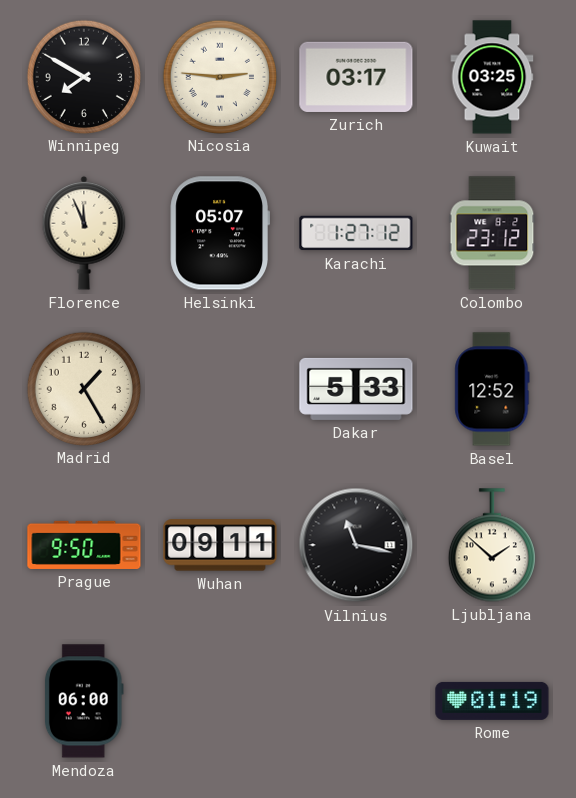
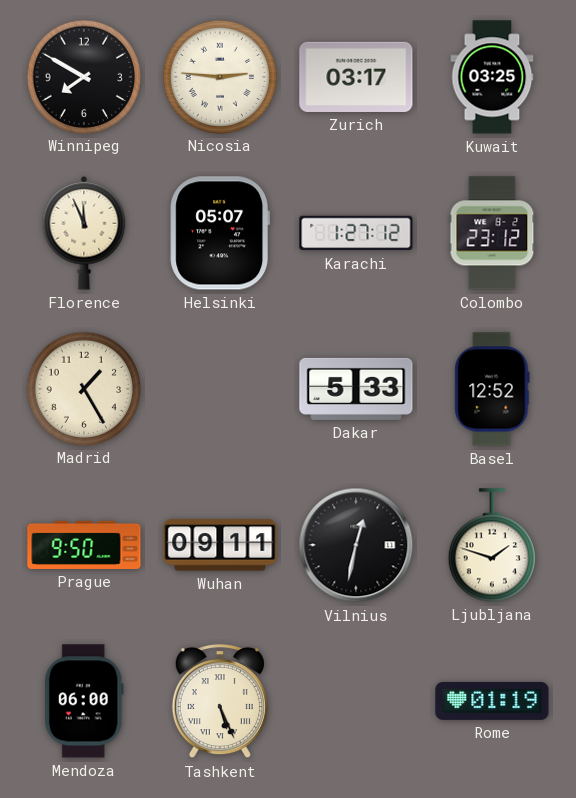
Vilnius: 11:17 -> 12:32
Ljubljana: 1:52 -> 1:48
Tashkent: none -> 5:26
